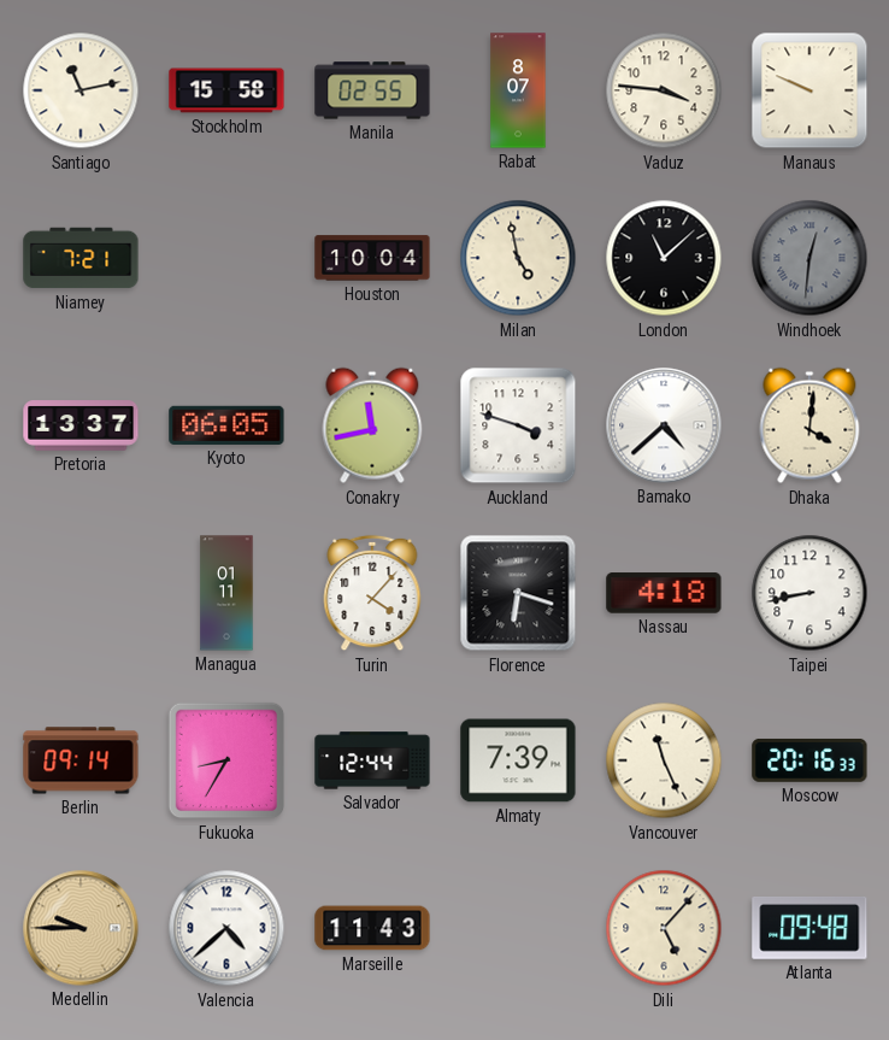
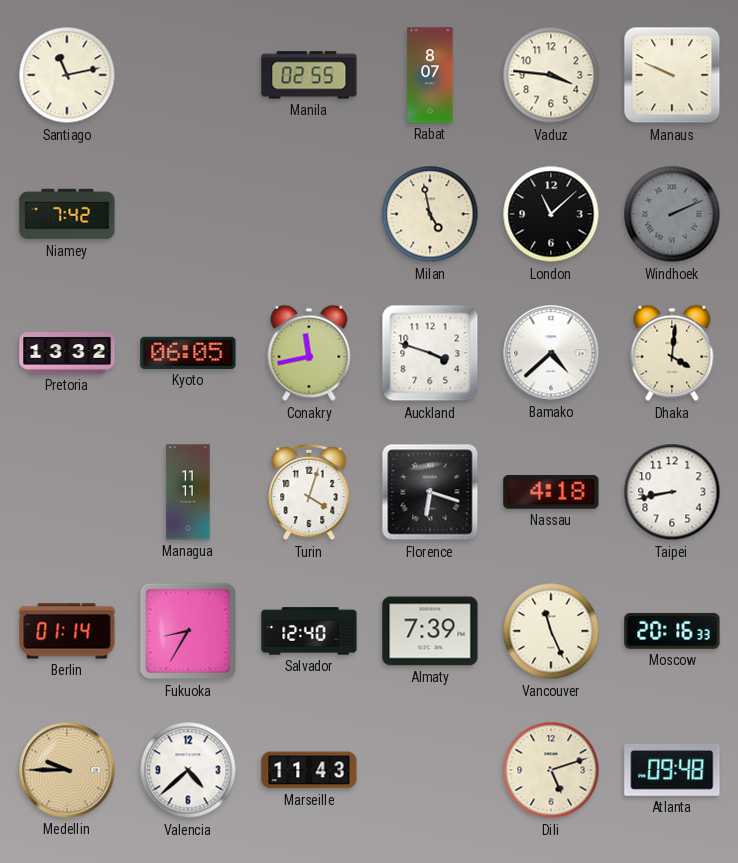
Stockholm: 15:58 -> none
Niamey: 7:21 -> 7:42
Houston: 10:04 -> none
Windhoek: 12:31 -> 2:11
Pretoria: 13:37 -> 13:32
Managua: 01:11 -> 11:11
Turin: 4:07 -> 4:03
Berlin: 09:14 -> 01:14
Salvador: 12:44 -> 12:40
Dili: 5:07 -> 5:12
